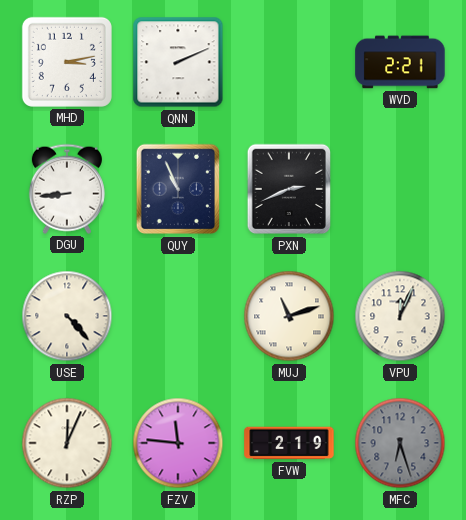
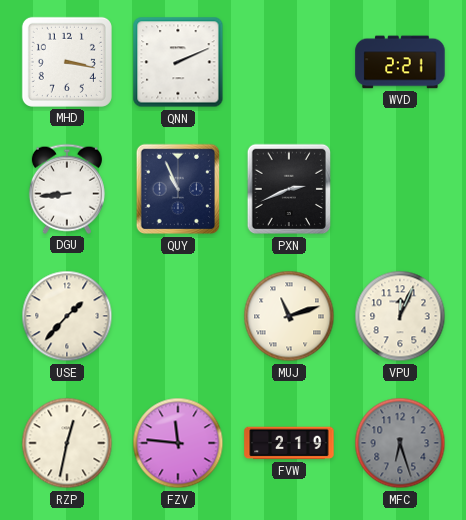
MHD: 3:13 -> 3:17
USE: 4:23 -> 1:37
RZP: 12:04 -> 12:32
